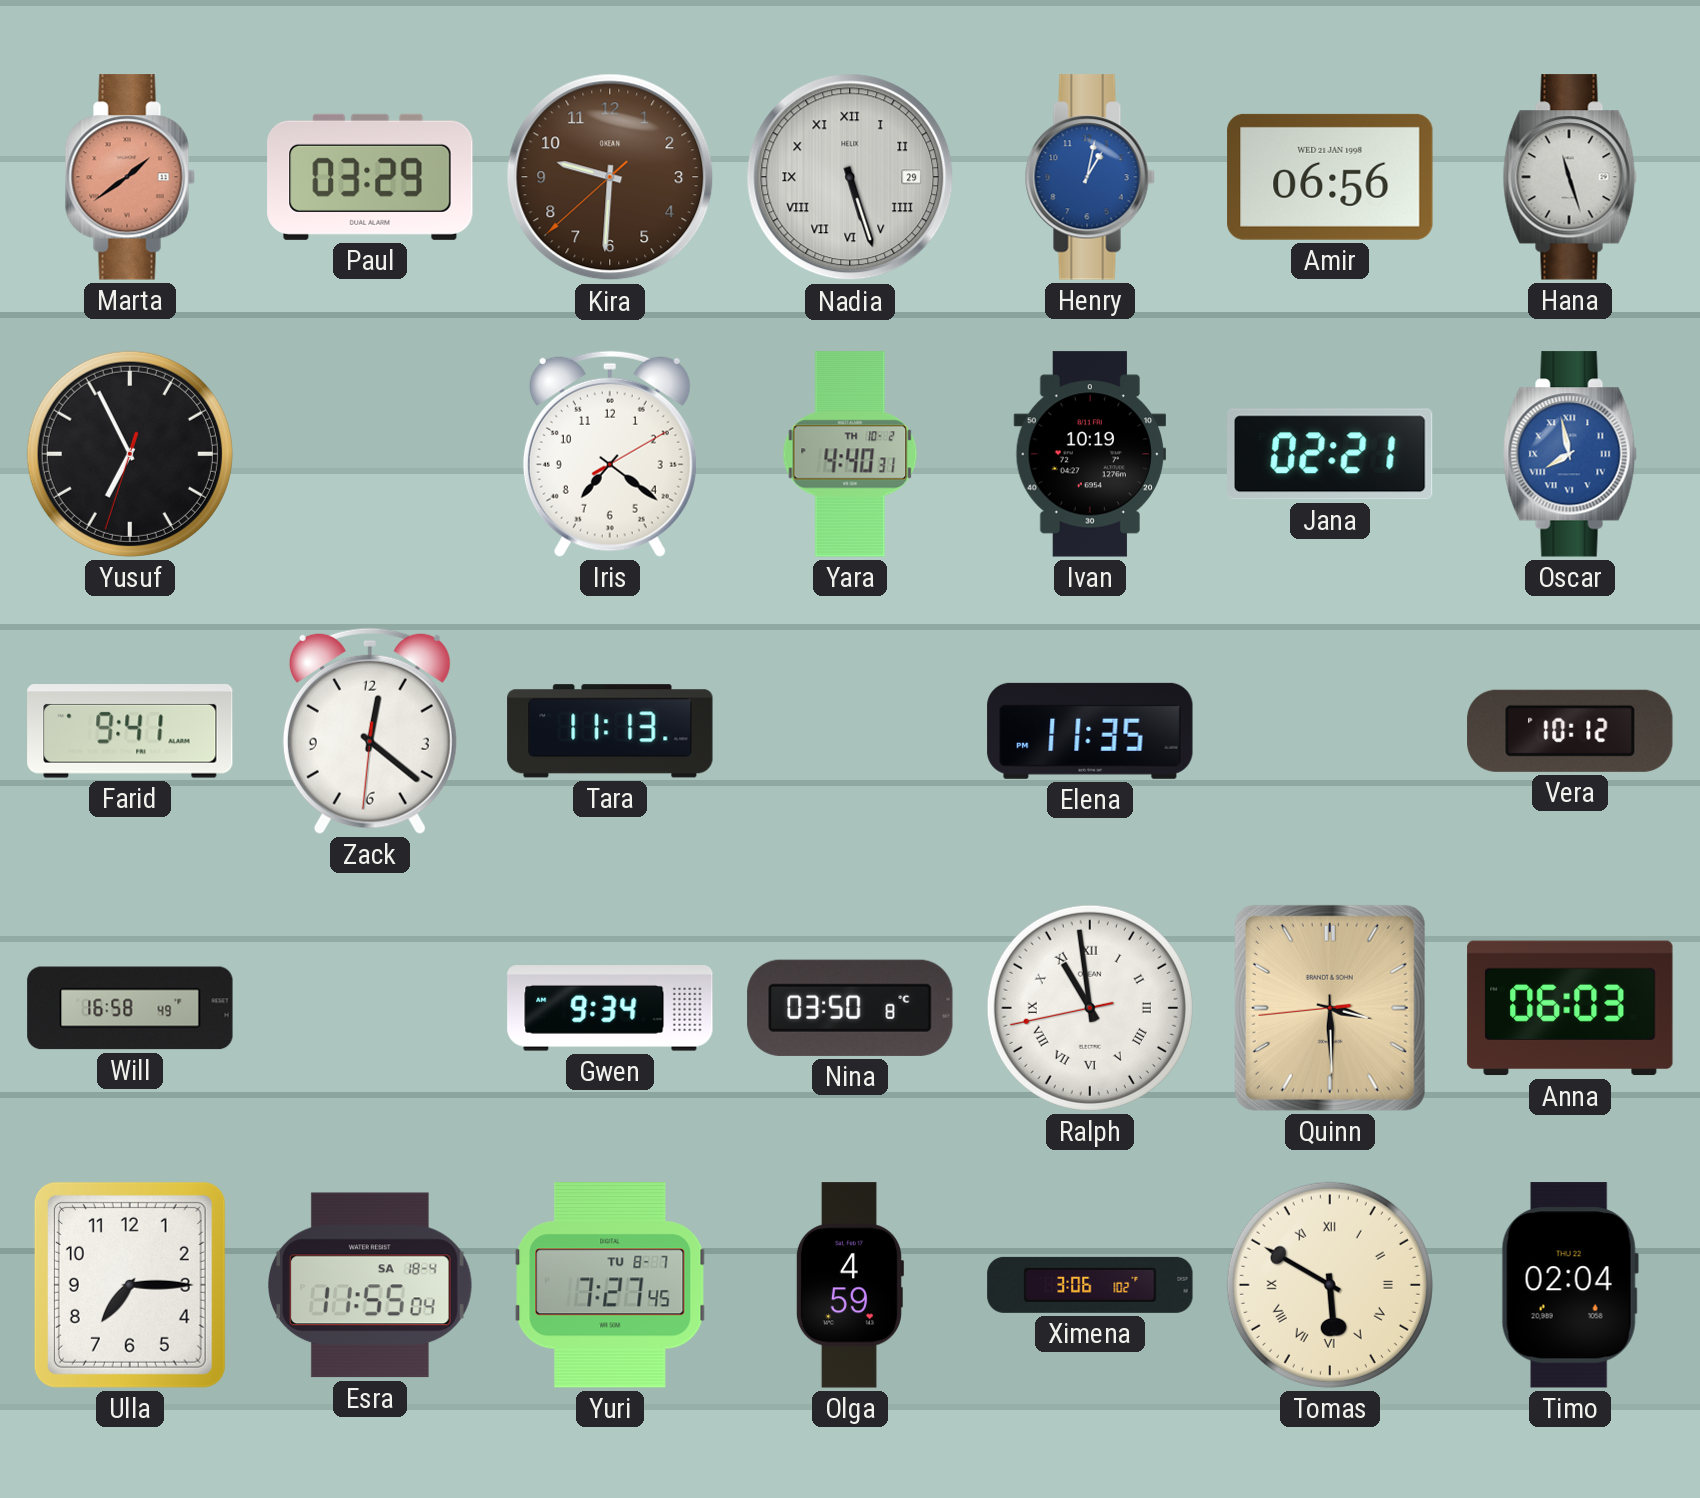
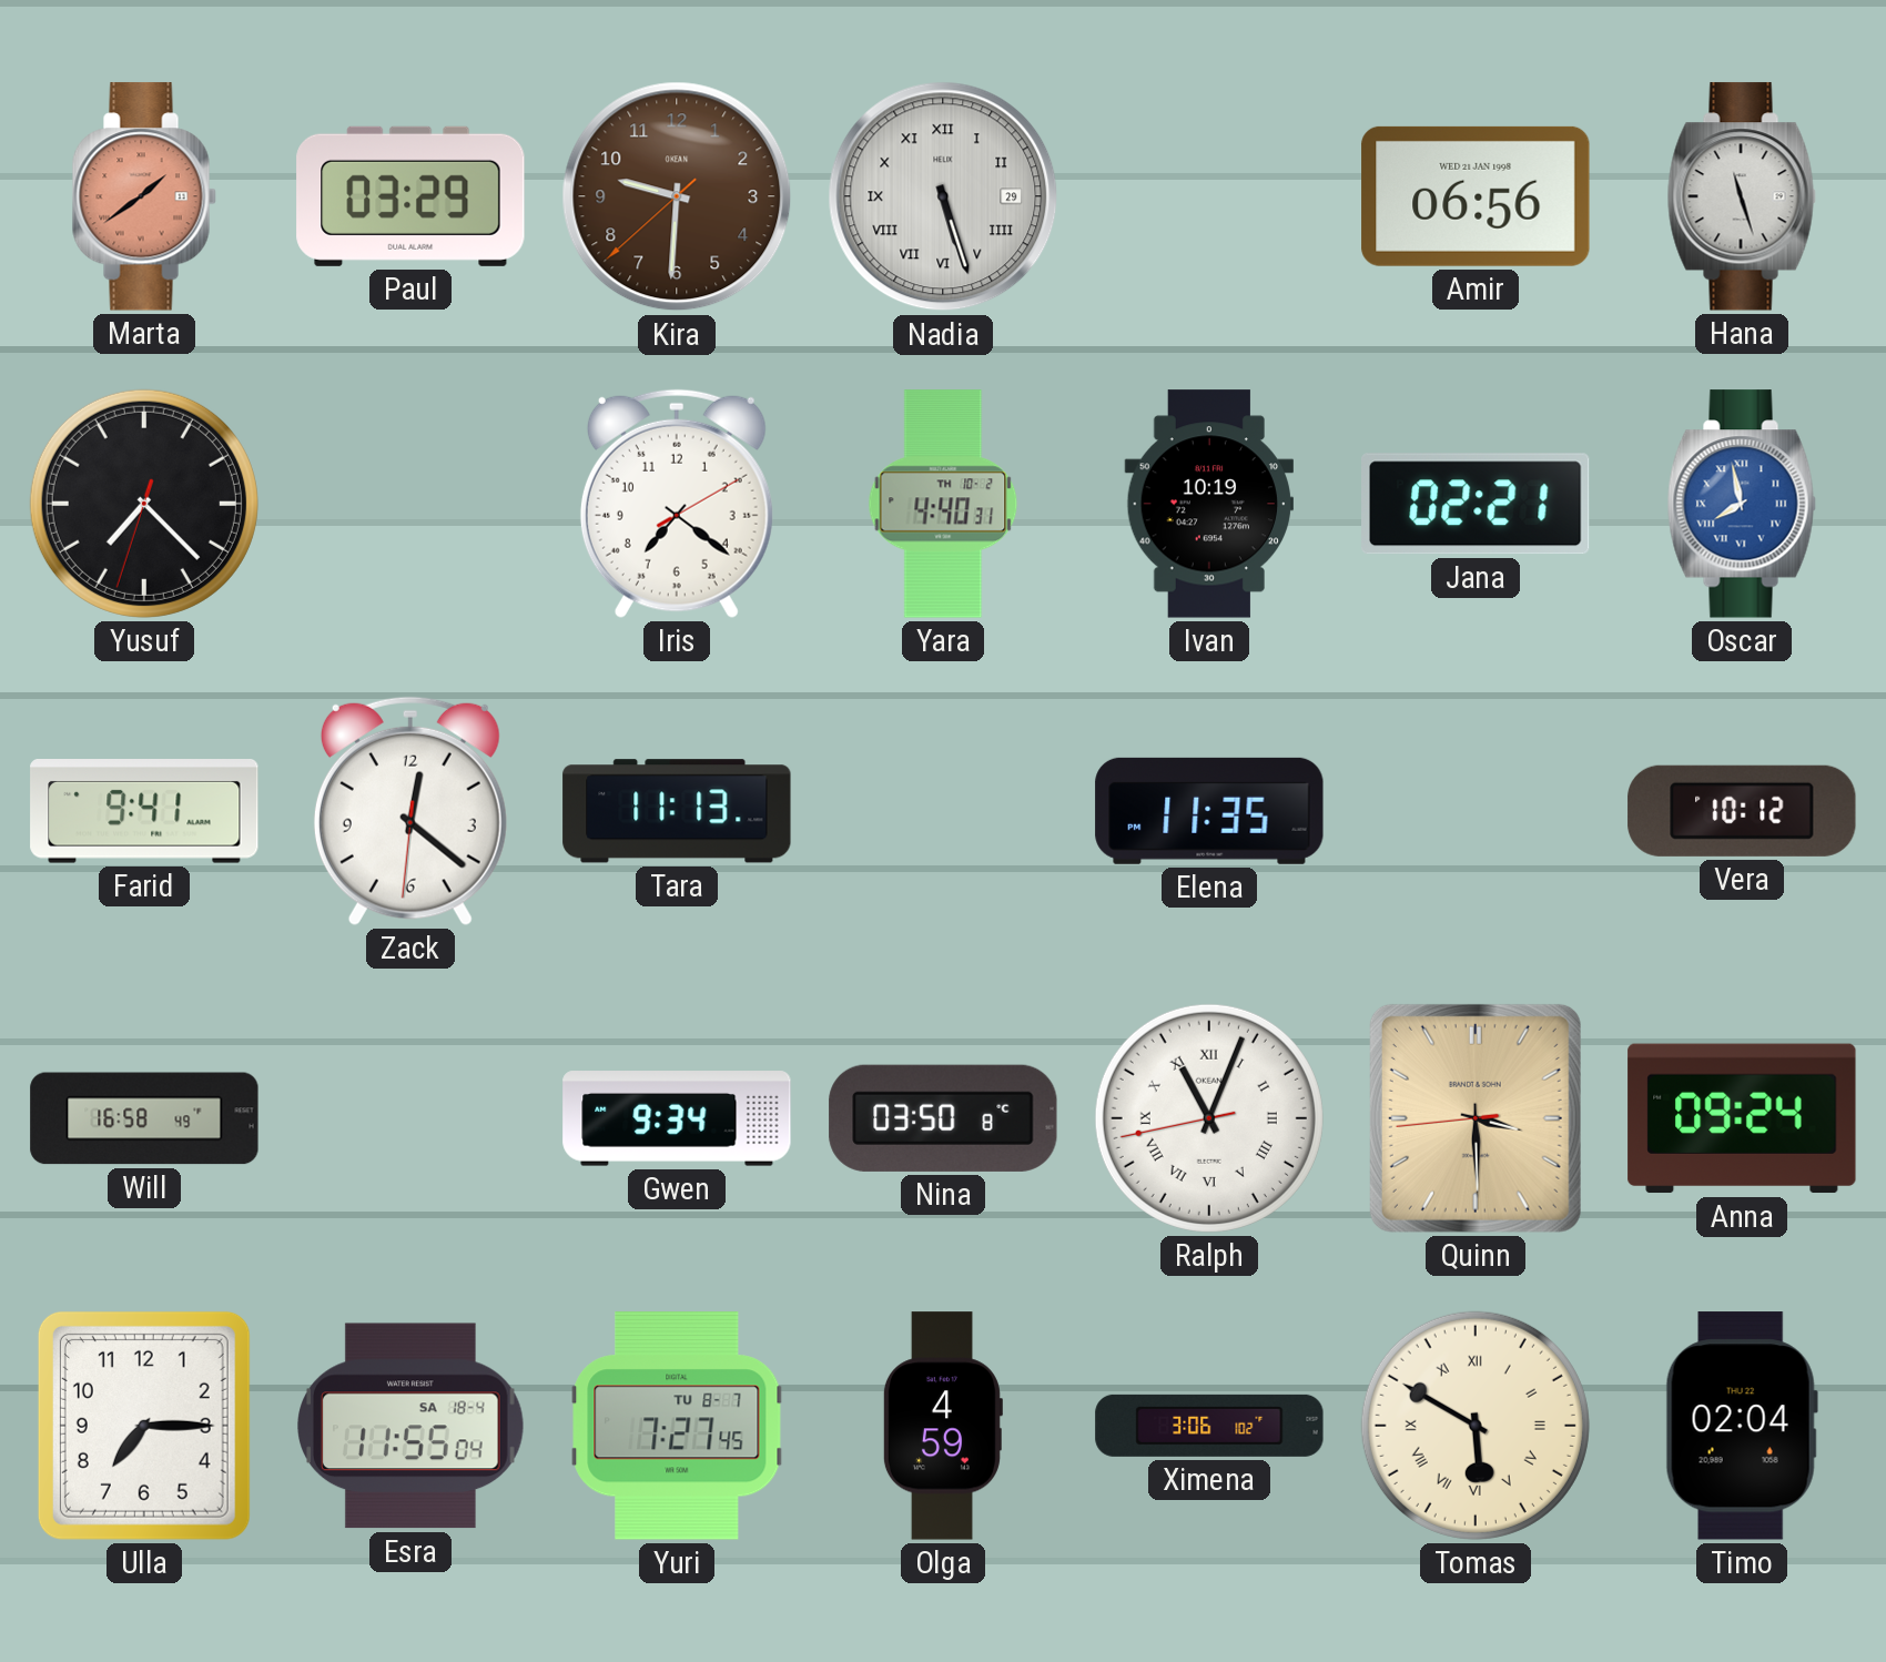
Henry: 1:02 -> none
Yusuf: 6:55 -> 7:22
Ralph: 10:58 -> 11:03
Anna: 06:03 -> 09:24
